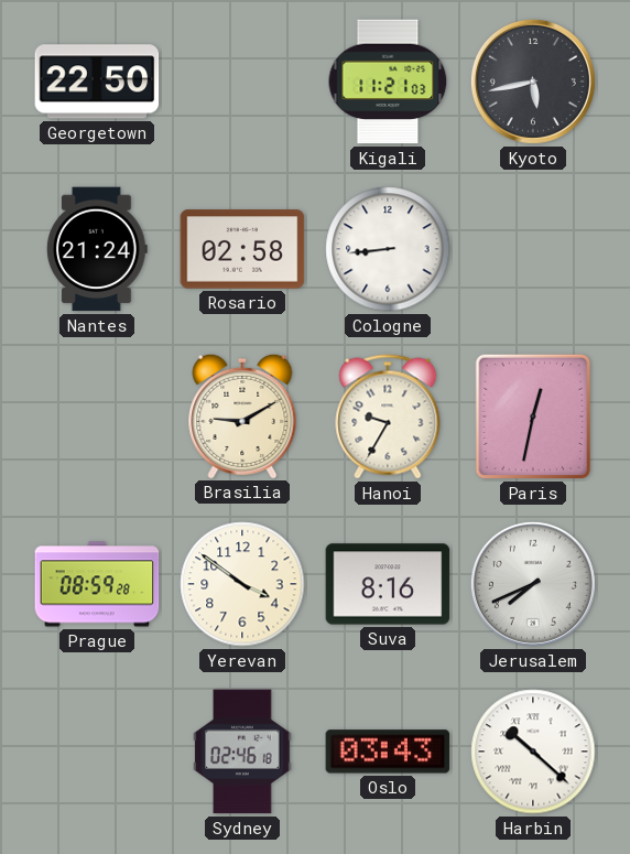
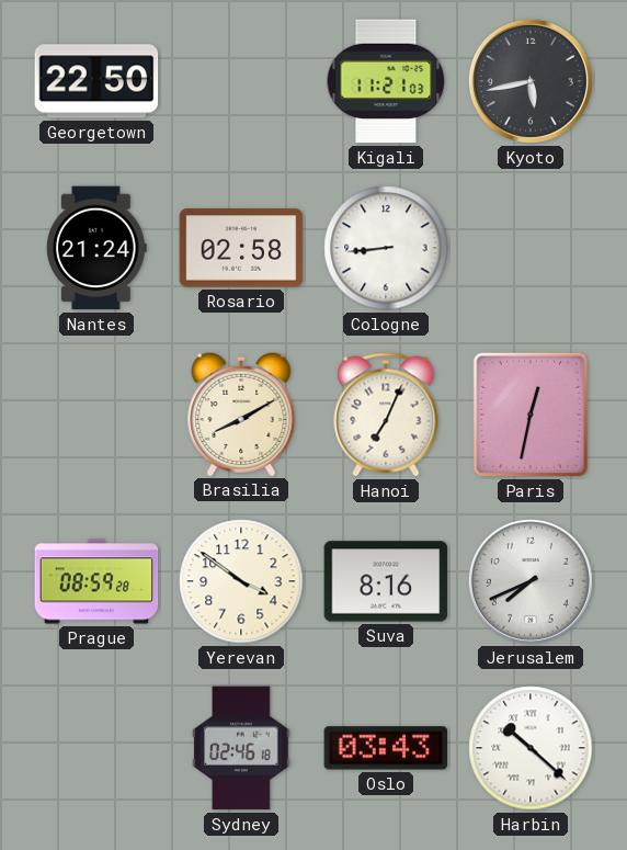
Brasilia: 9:10 -> 8:10
Hanoi: 9:35 -> 7:04
